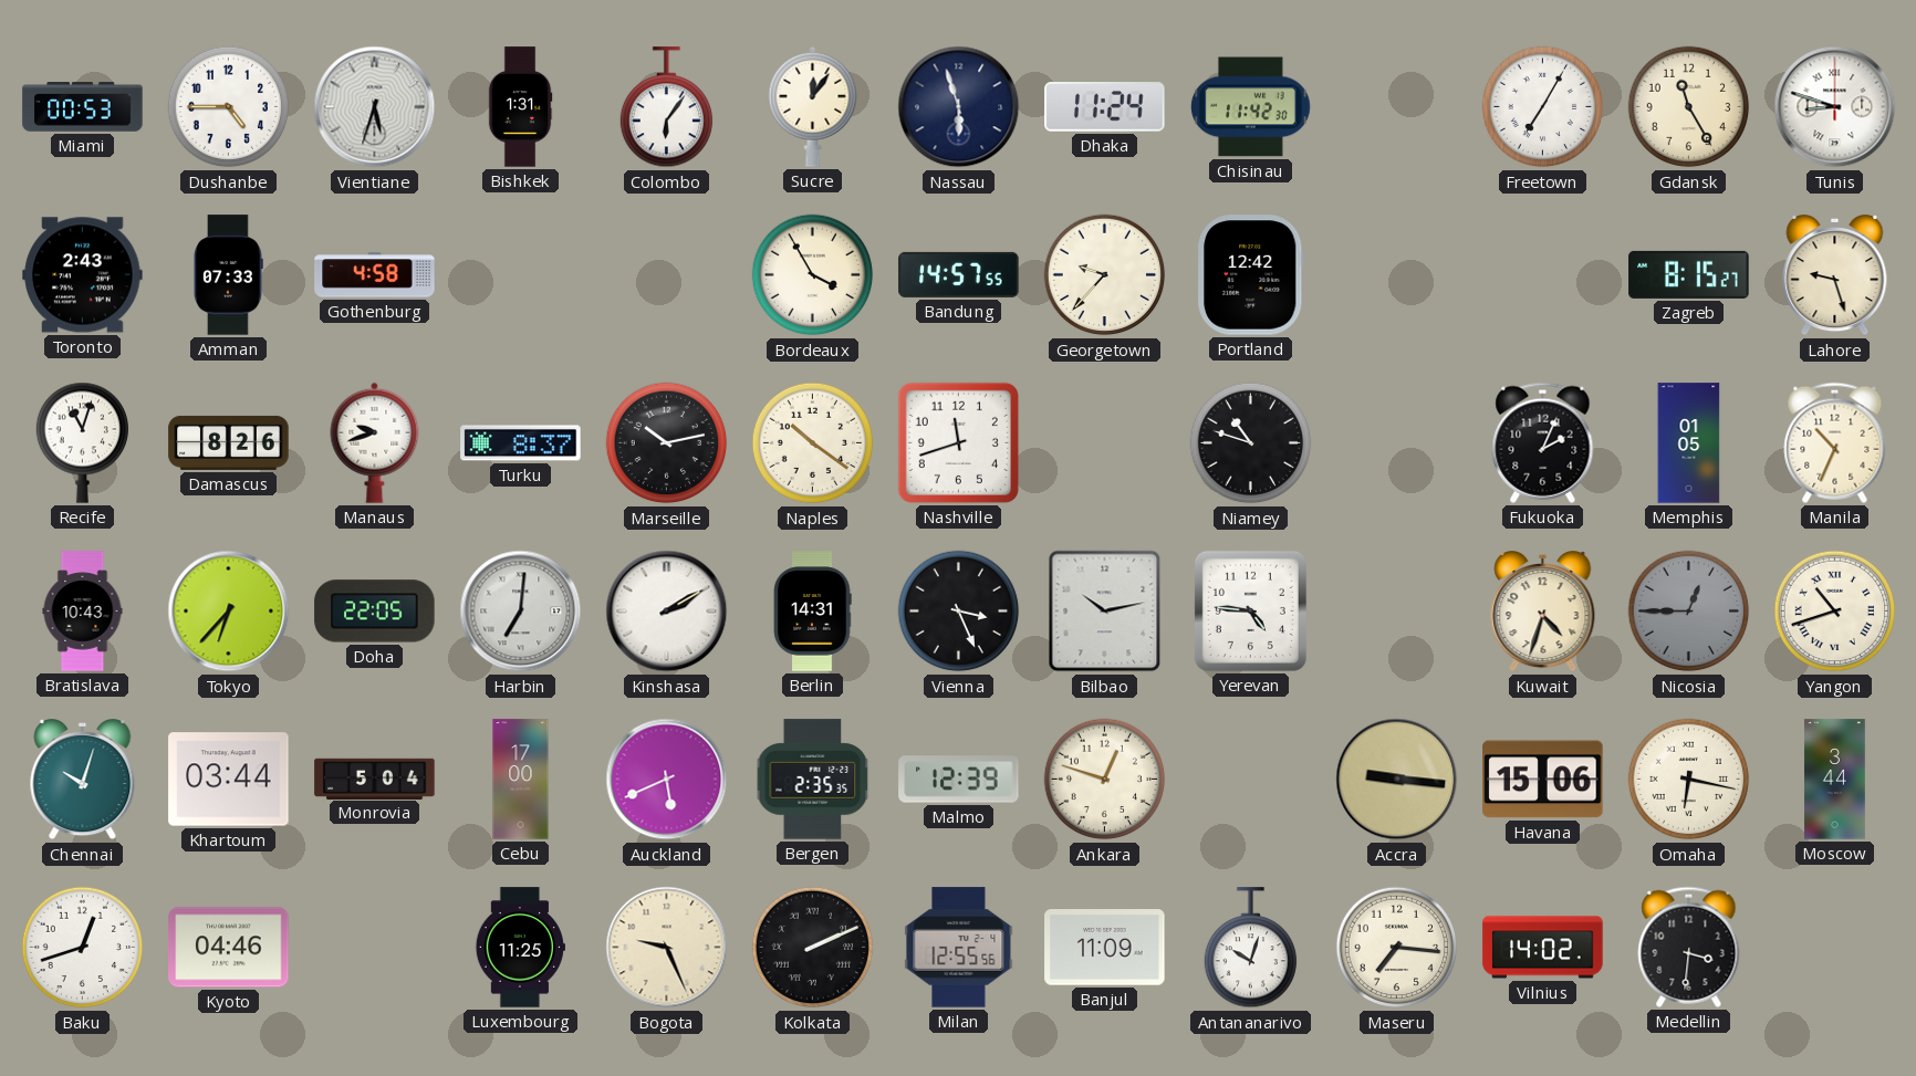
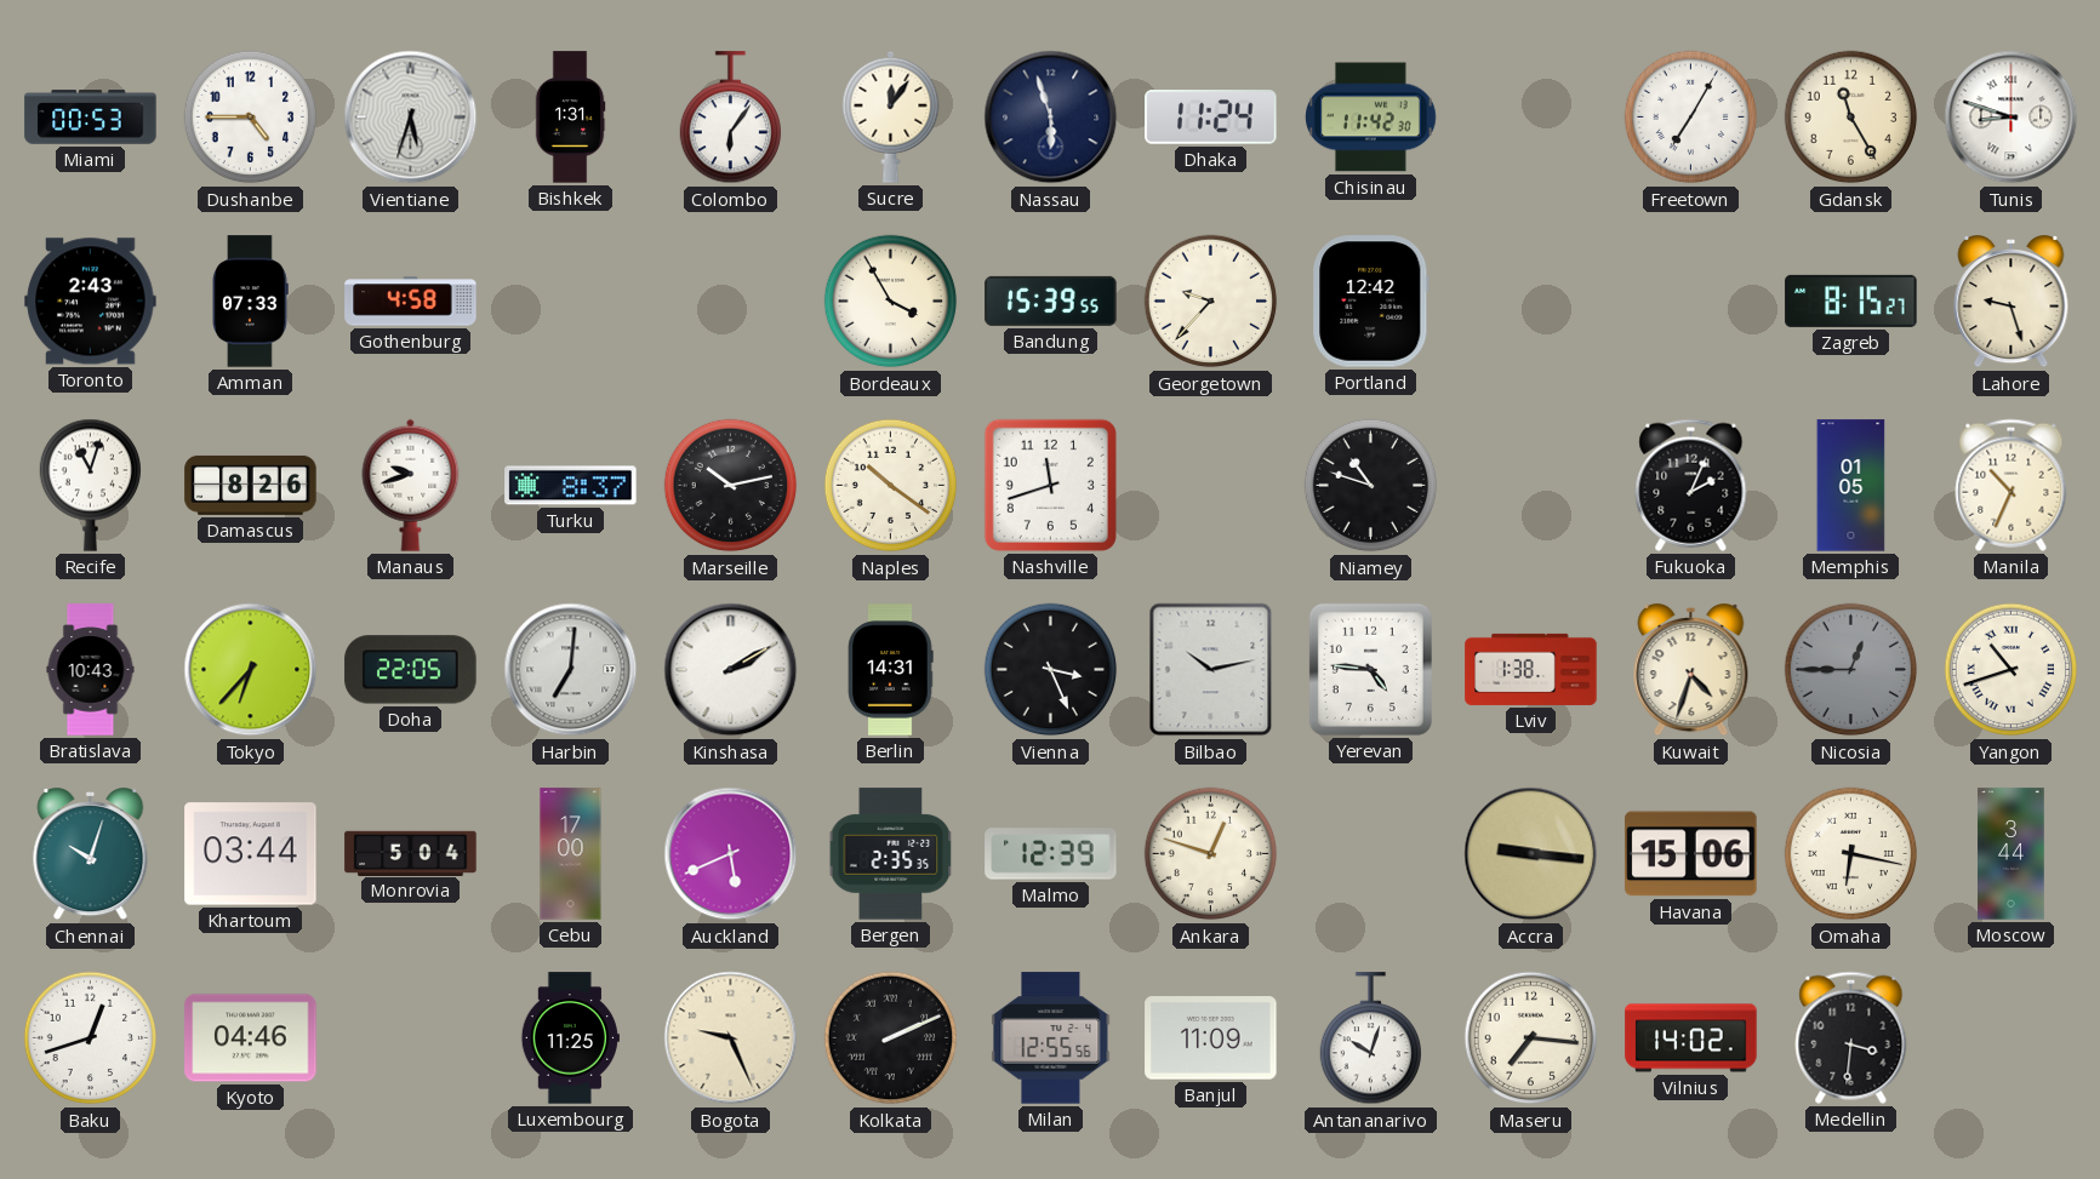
Bandung: 14:57 -> 15:39
Lviv: none -> 1:38
